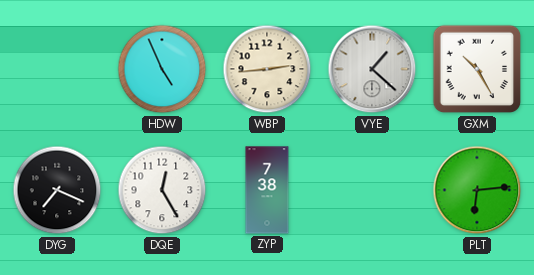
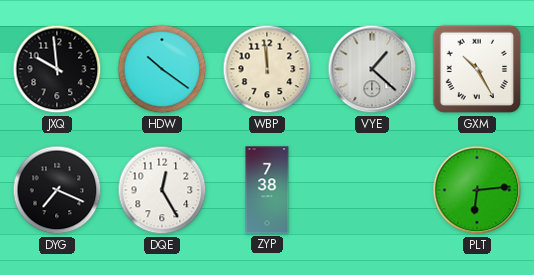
JXQ: none -> 9:59
HDW: 4:56 -> 10:21
WBP: 2:44 -> 11:59
